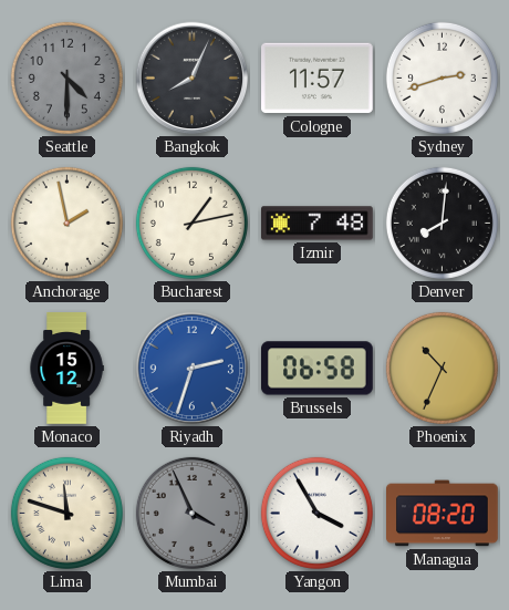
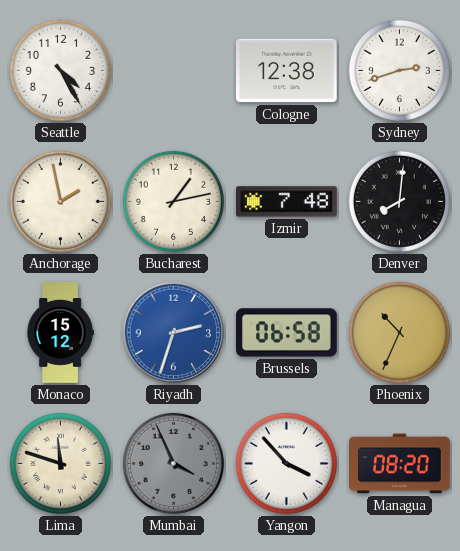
Seattle: 4:30 -> 4:25
Seattle dial: grey -> white
Bangkok: 8:04 -> none
Cologne: 11:57 -> 12:38
Yangon: 3:55 -> 3:53
